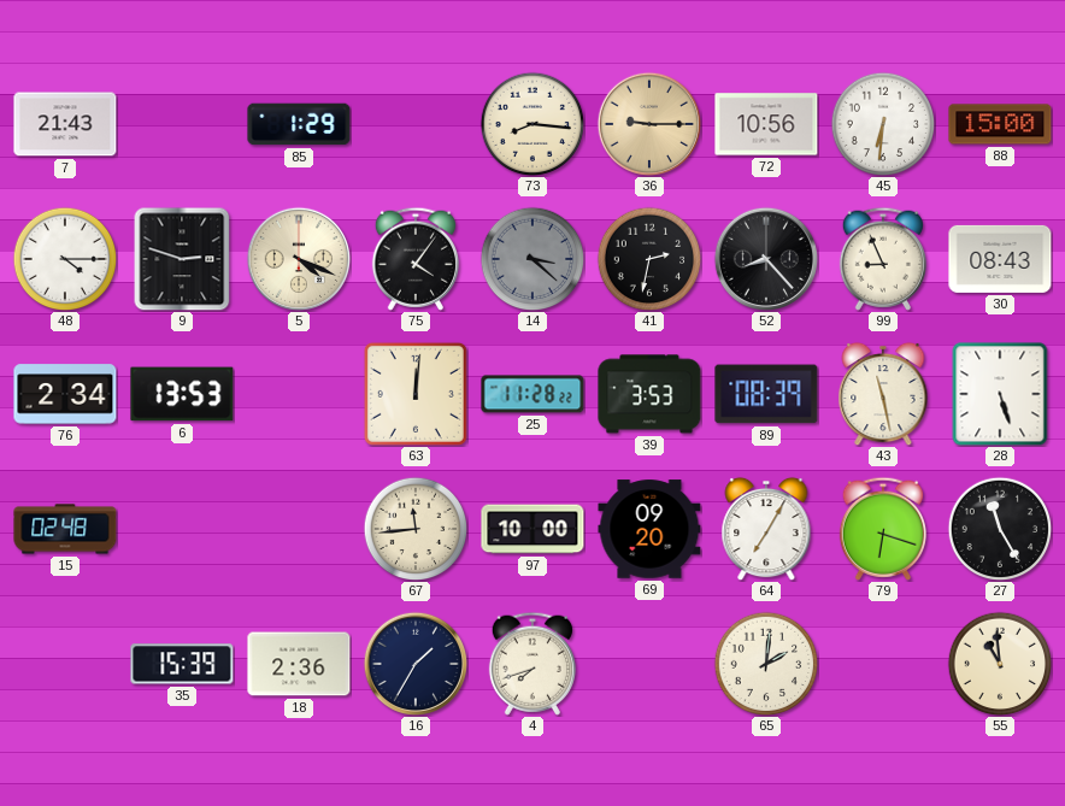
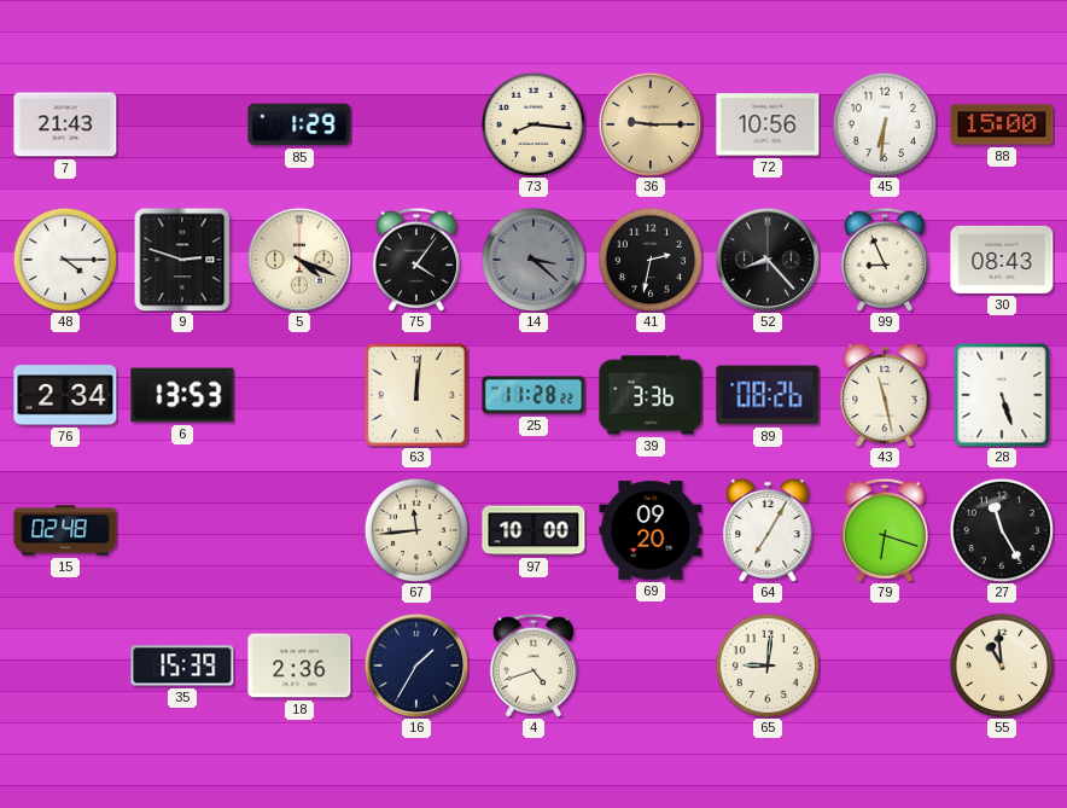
39: 3:53 -> 3:36
89: 08:39 -> 08:26
4: 7:42 -> 4:42
65: 2:01 -> 9:01
